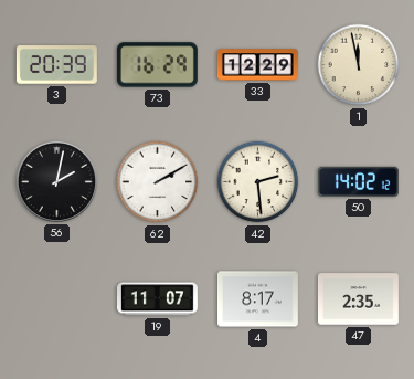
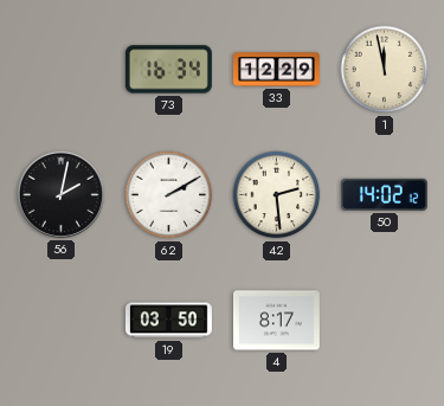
3: 20:39 -> none
73: 16:29 -> 16:34
19: 11:07 -> 03:50
47: 2:35 -> none
